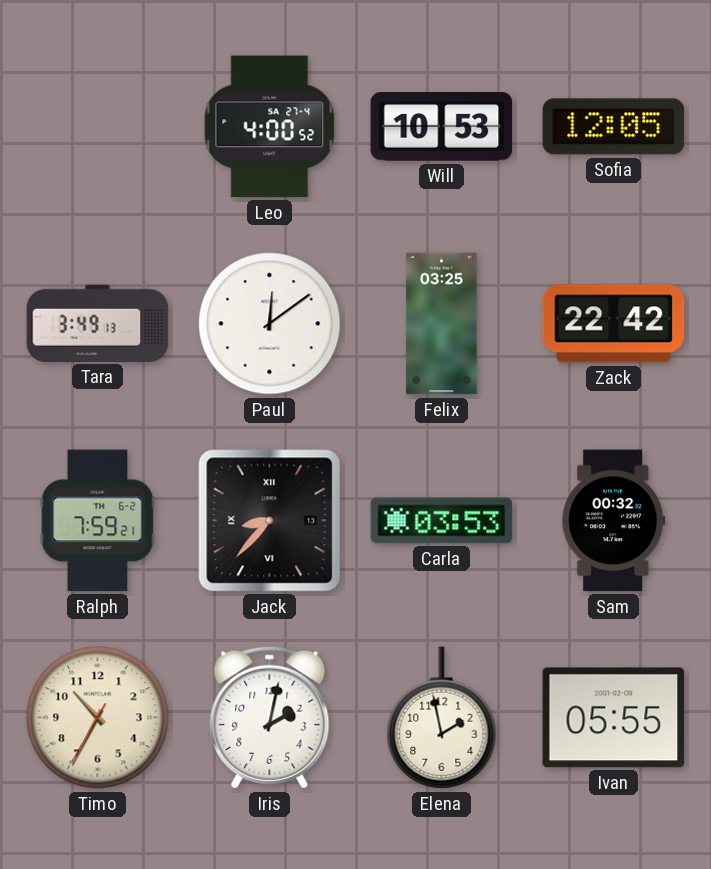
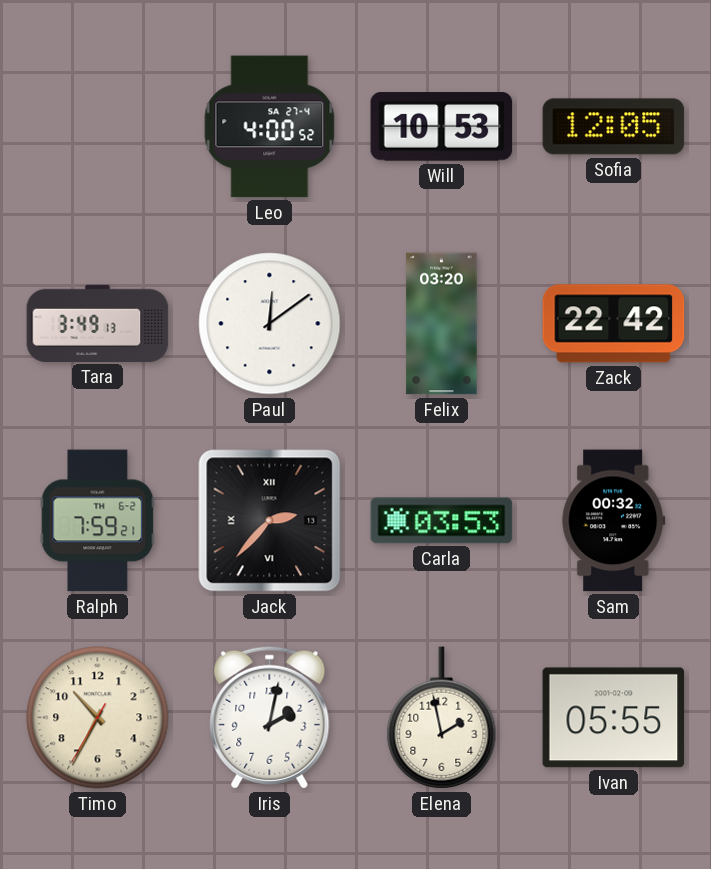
Felix: 03:25 -> 03:20
Jack: 8:37 -> 2:37
